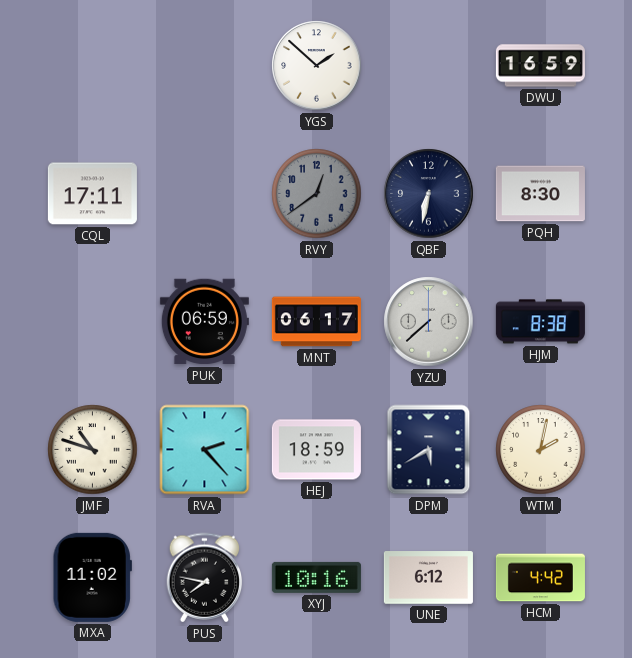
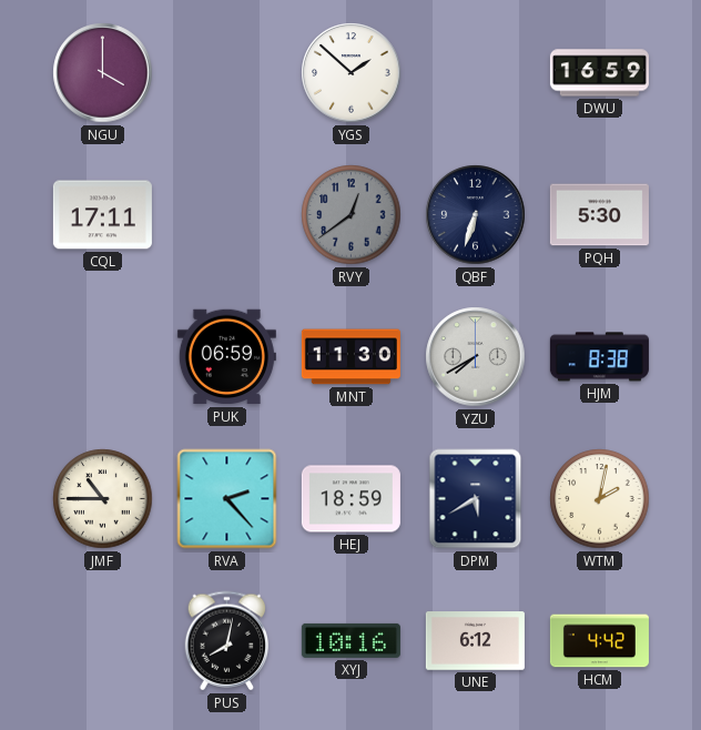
NGU: none -> 4:00
QBF: 6:32 -> 6:33
PQH: 8:30 -> 5:30
MNT: 06:17 -> 11:30
YZU: 7:38 -> 7:40
JMF: 10:48 -> 10:45
MXA: 11:02 -> none
PUS: 7:47 -> 8:02
